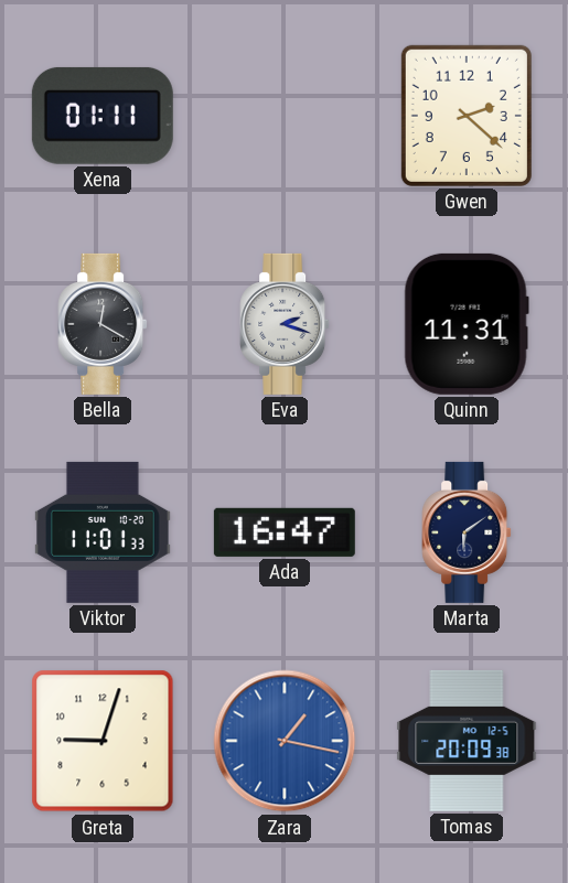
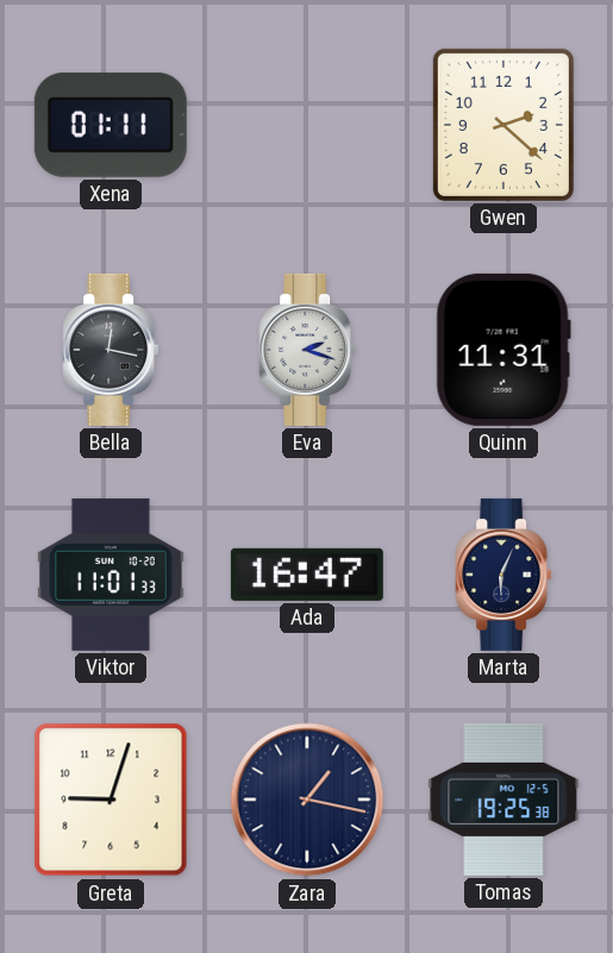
Bella: 12:20 -> 12:17
Marta: 6:09 -> 6:04
Zara dial: blue -> navy
Tomas: 20:09 -> 19:25
